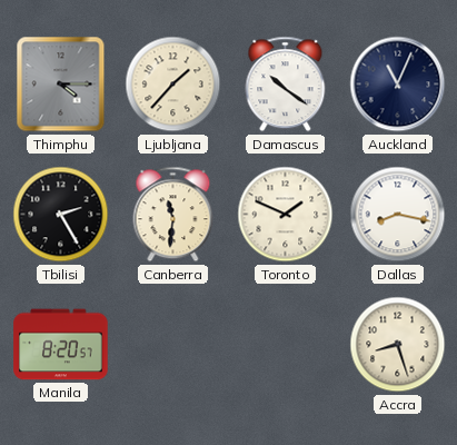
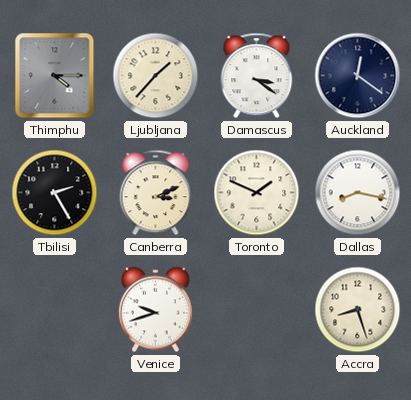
Damascus: 10:21 -> 3:21
Auckland: 11:04 -> 12:21
Canberra: 11:31 -> 3:11
Manila: 8:20 -> none
Venice: none -> 9:42
